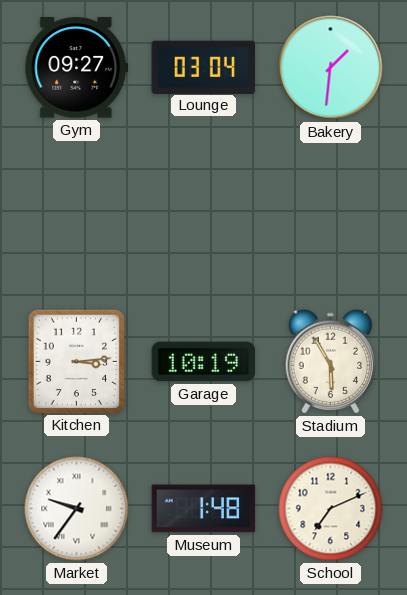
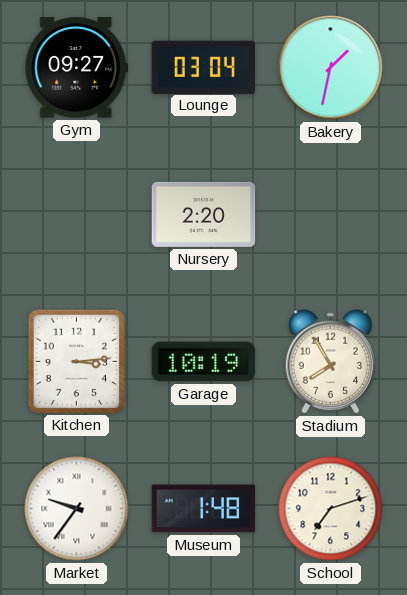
Bakery: 1:31 -> 1:32
Nursery: none -> 2:20
Stadium: 5:55 -> 7:55
School: 7:11 -> 7:12
